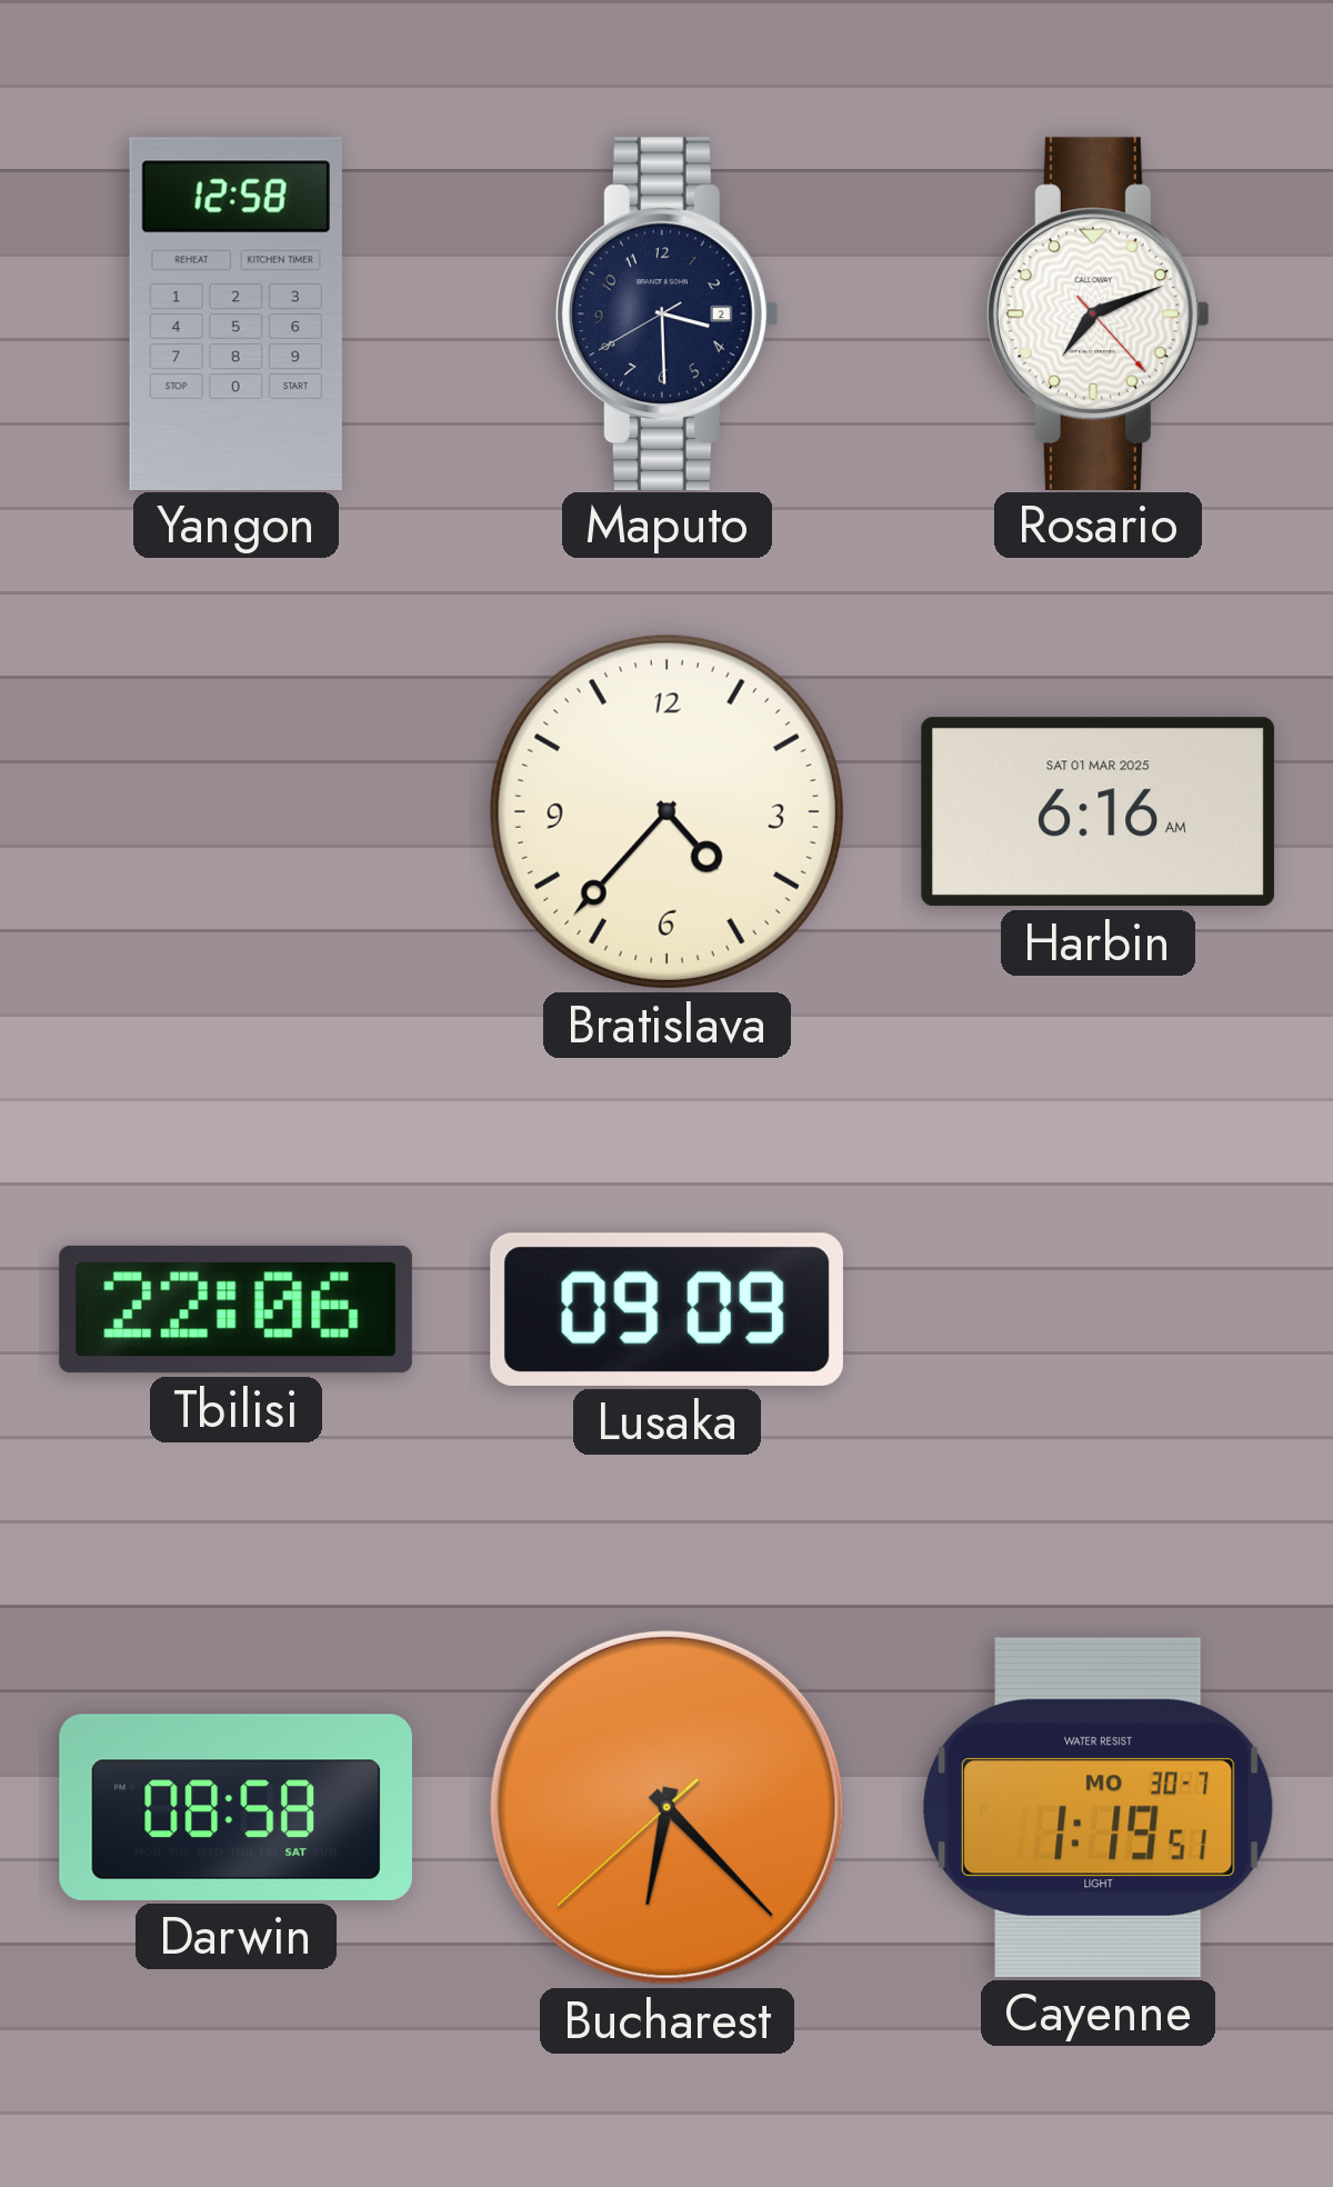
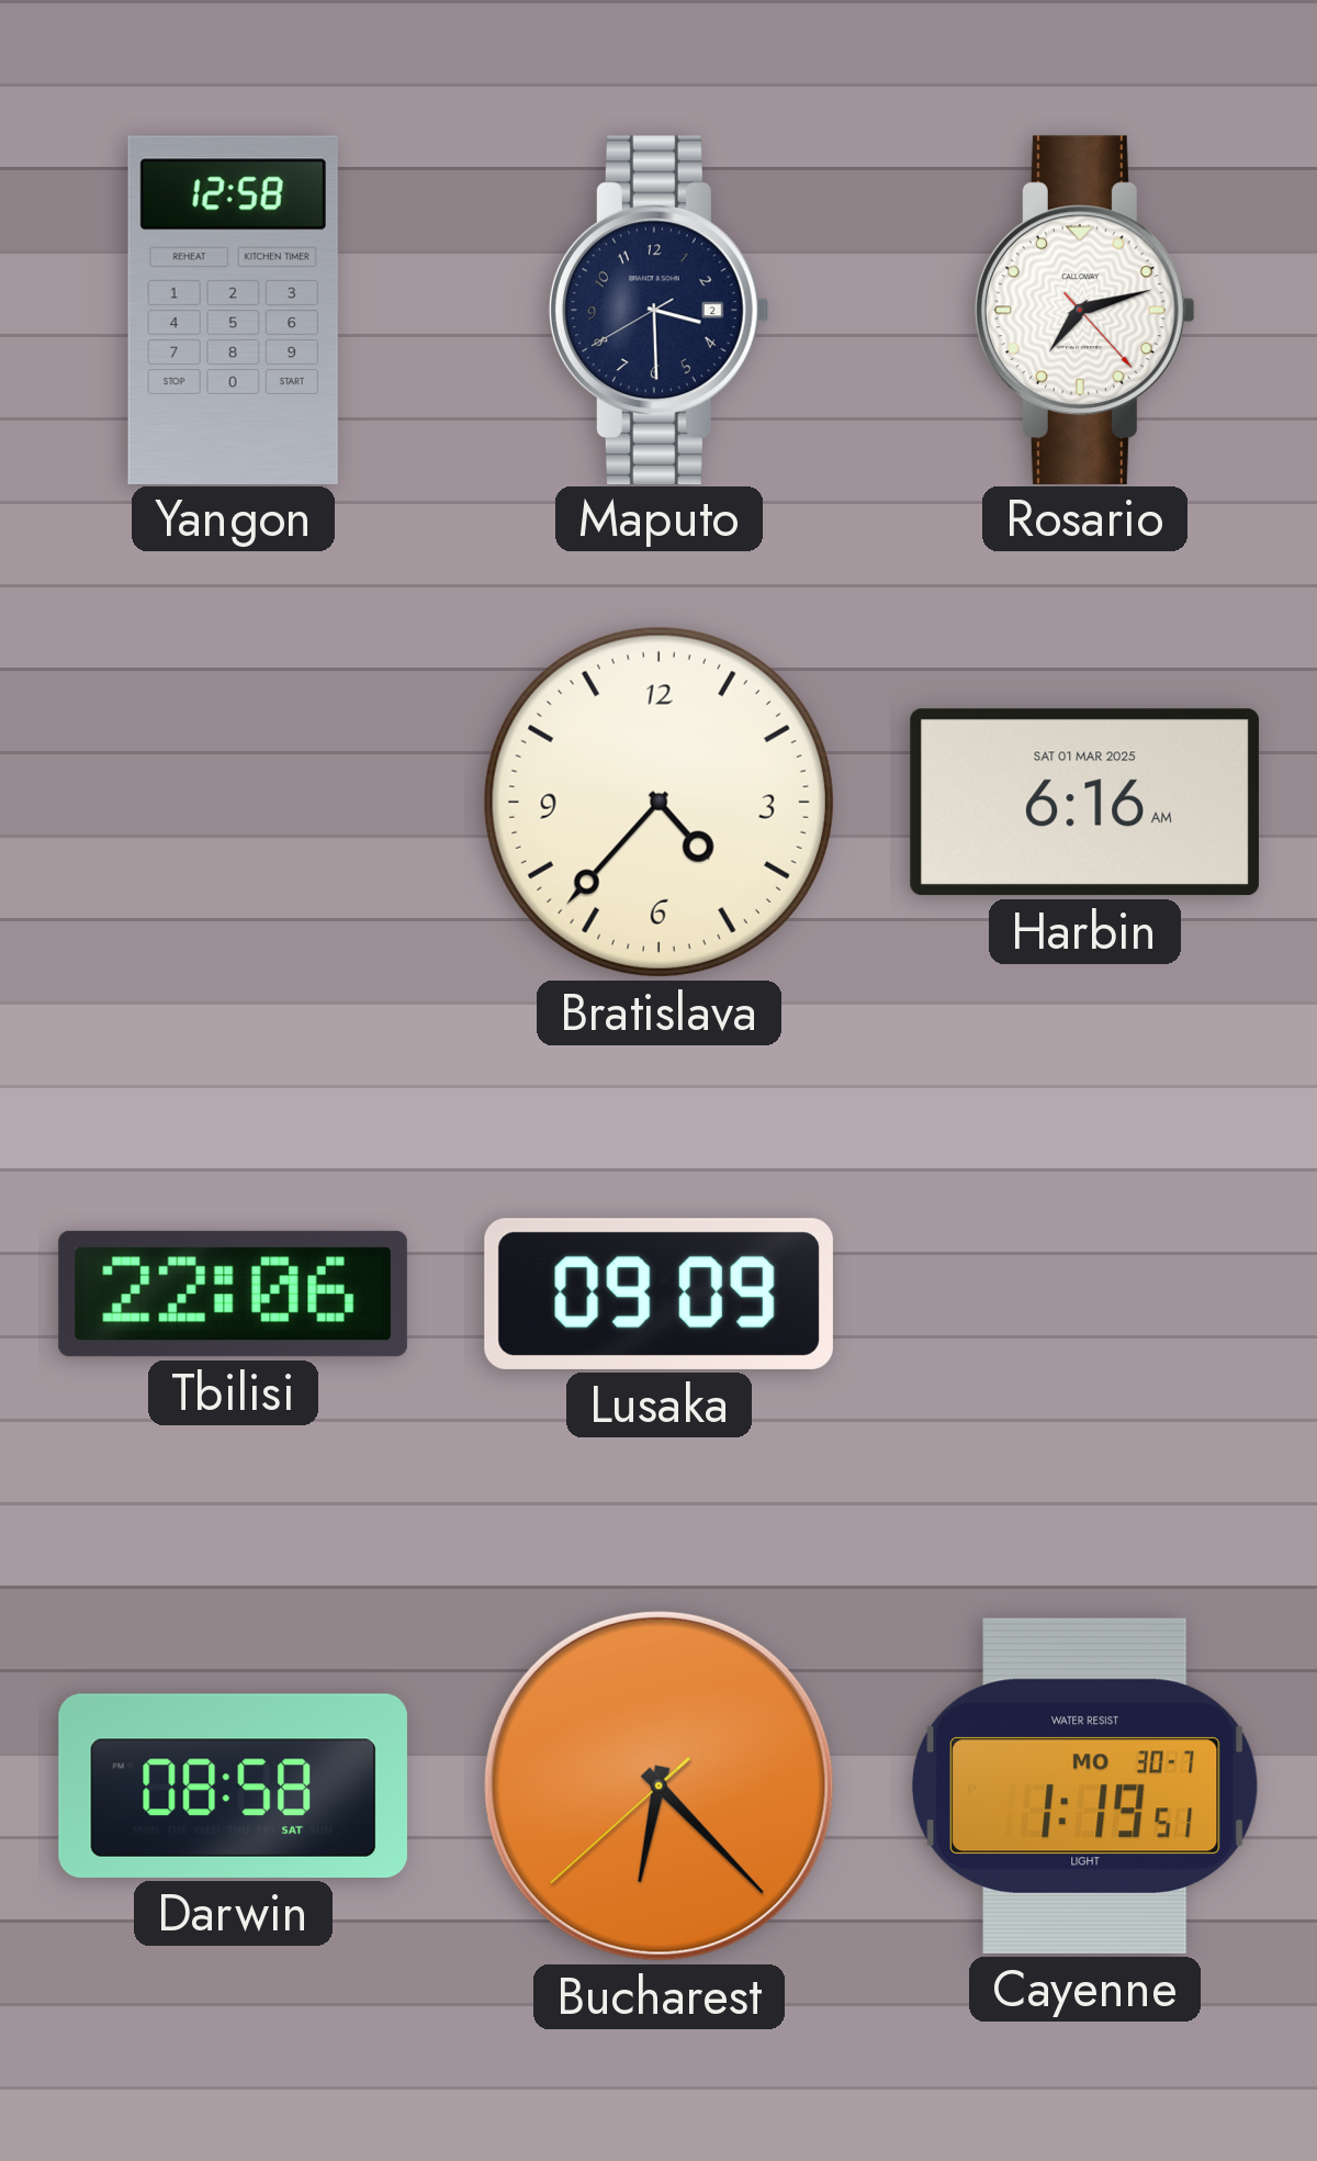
Rosario: 7:11 -> 7:12
